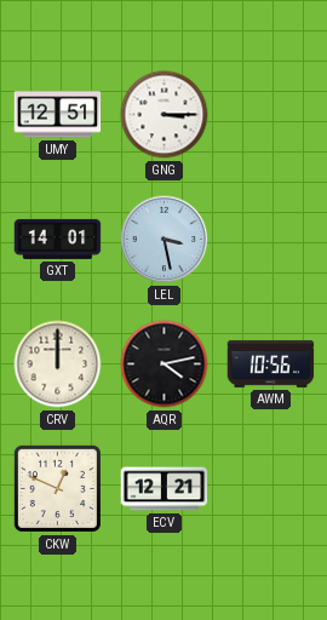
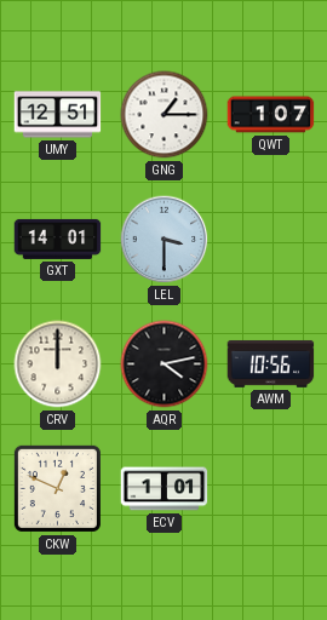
GNG: 3:15 -> 1:15
QWT: none -> 1:07
LEL: 3:28 -> 3:30
ECV: 12:21 -> 1:01
